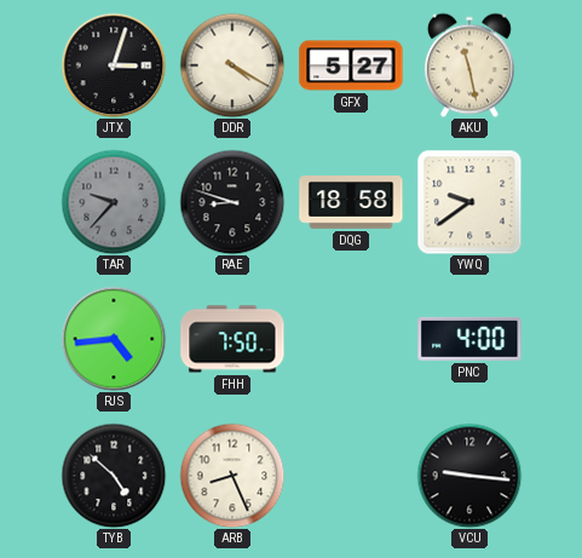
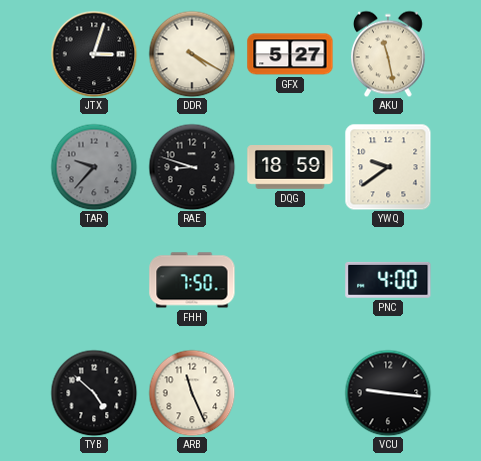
DQG: 18:58 -> 18:59
RJS: 4:44 -> none
ARB: 8:26 -> 11:26
